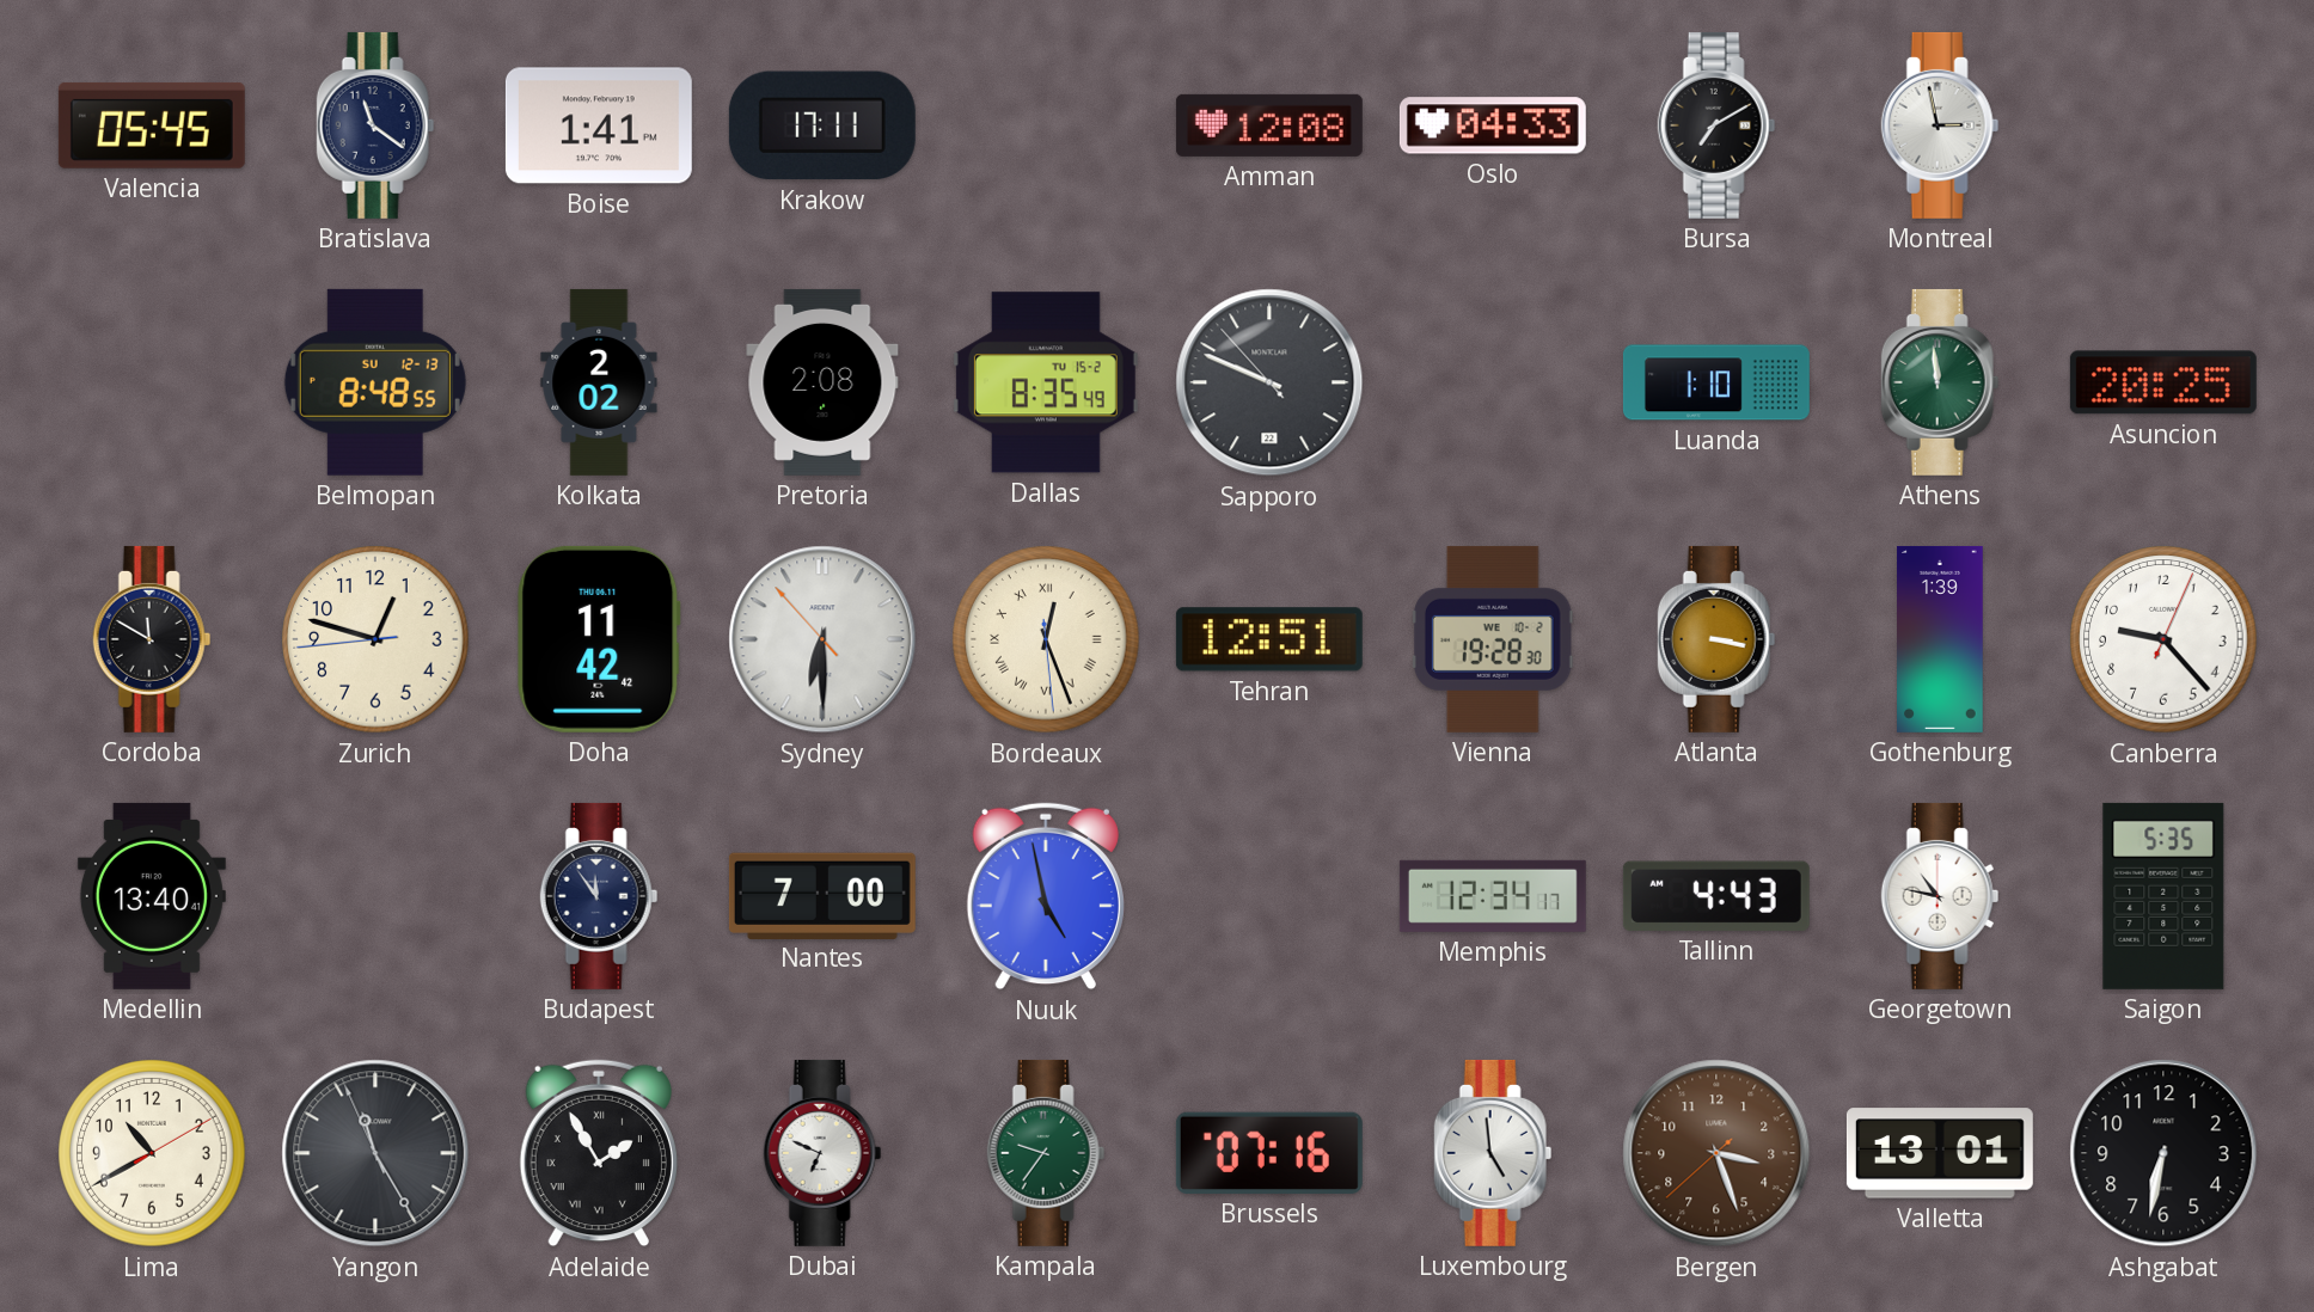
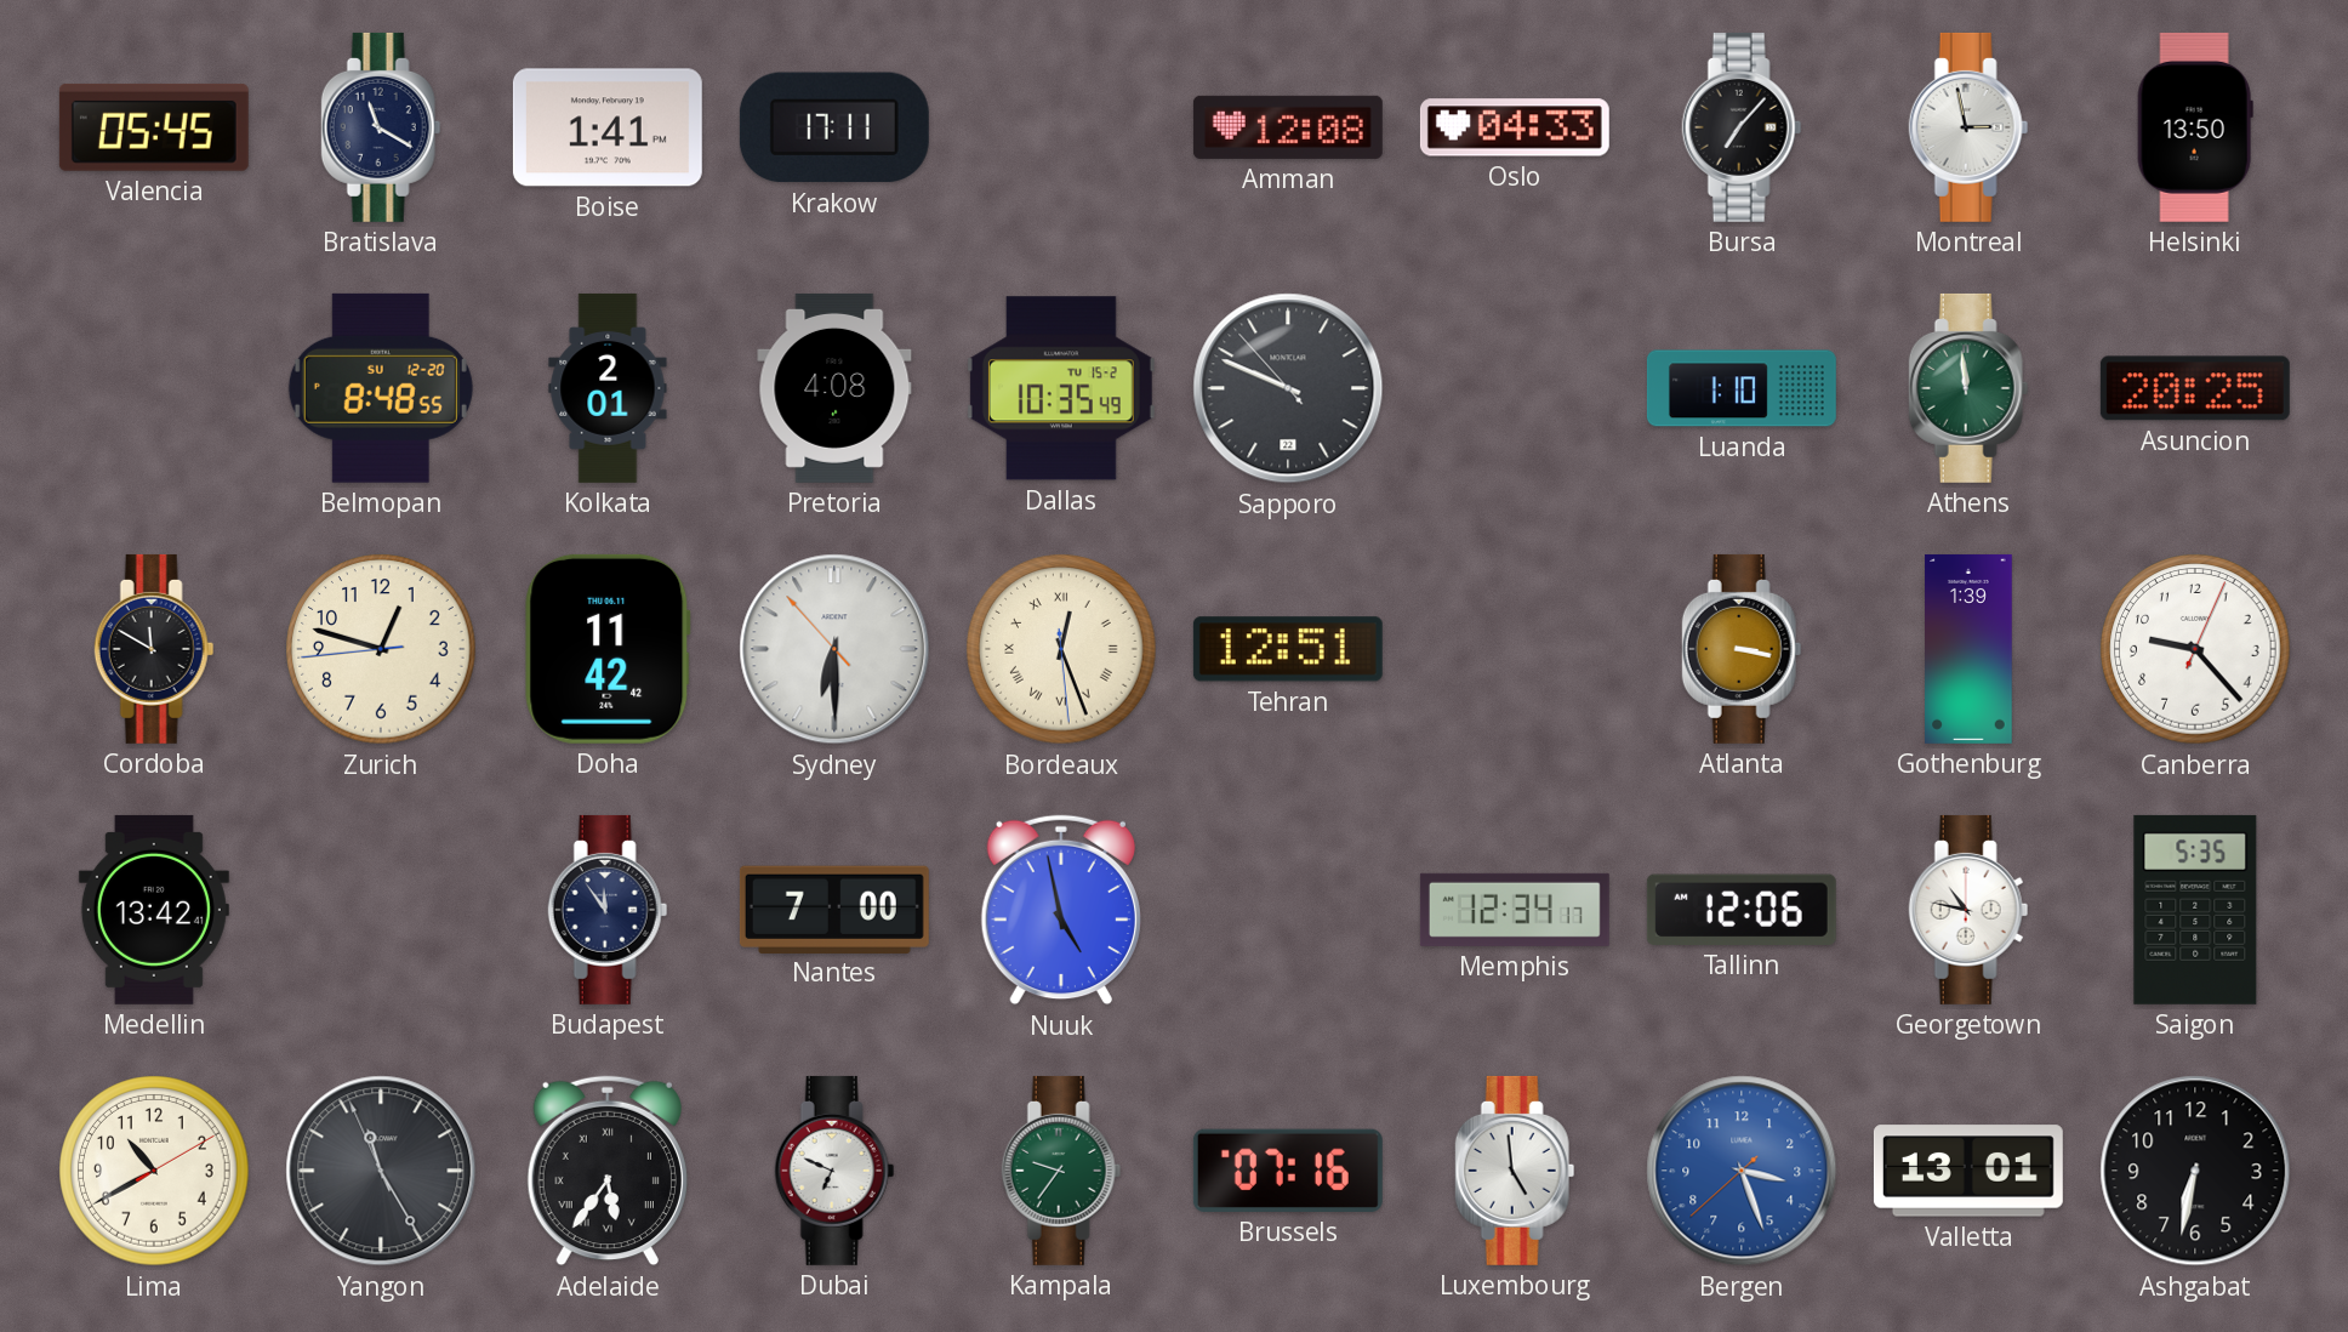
Bratislava: 11:21 -> 11:20
Bursa: 7:10 -> 7:07
Helsinki: none -> 13:50
Belmopan date: SU 12-13 -> SU 12-20
Kolkata: 2:02 -> 2:01
Pretoria: 2:08 -> 4:08
Dallas: 8:35 -> 10:35
Vienna: 19:28 -> none
Medellin: 13:40 -> 13:42
Tallinn: 4:43 -> 12:06
Adelaide: 1:55 -> 5:36
Bergen dial: brown -> blue
